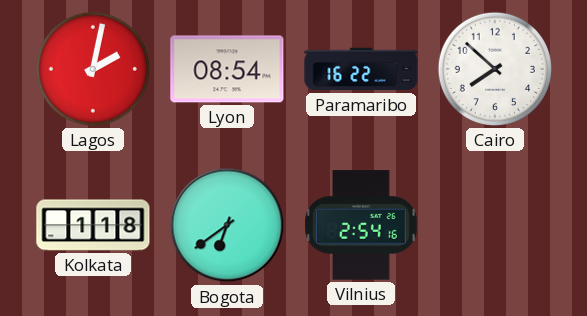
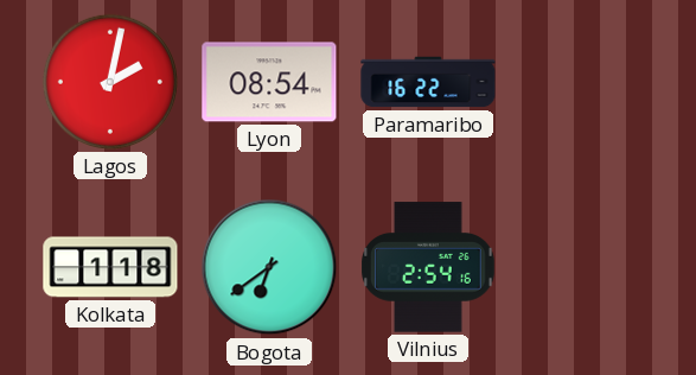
Cairo: 7:52 -> none
